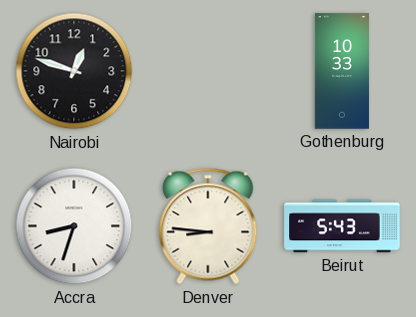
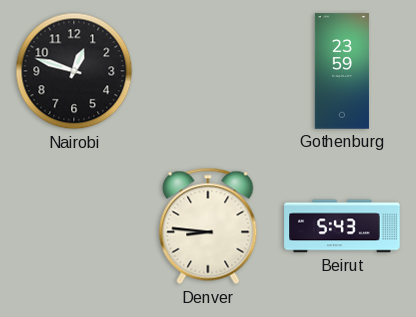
Gothenburg: 10:33 -> 23:59
Accra: 8:33 -> none
